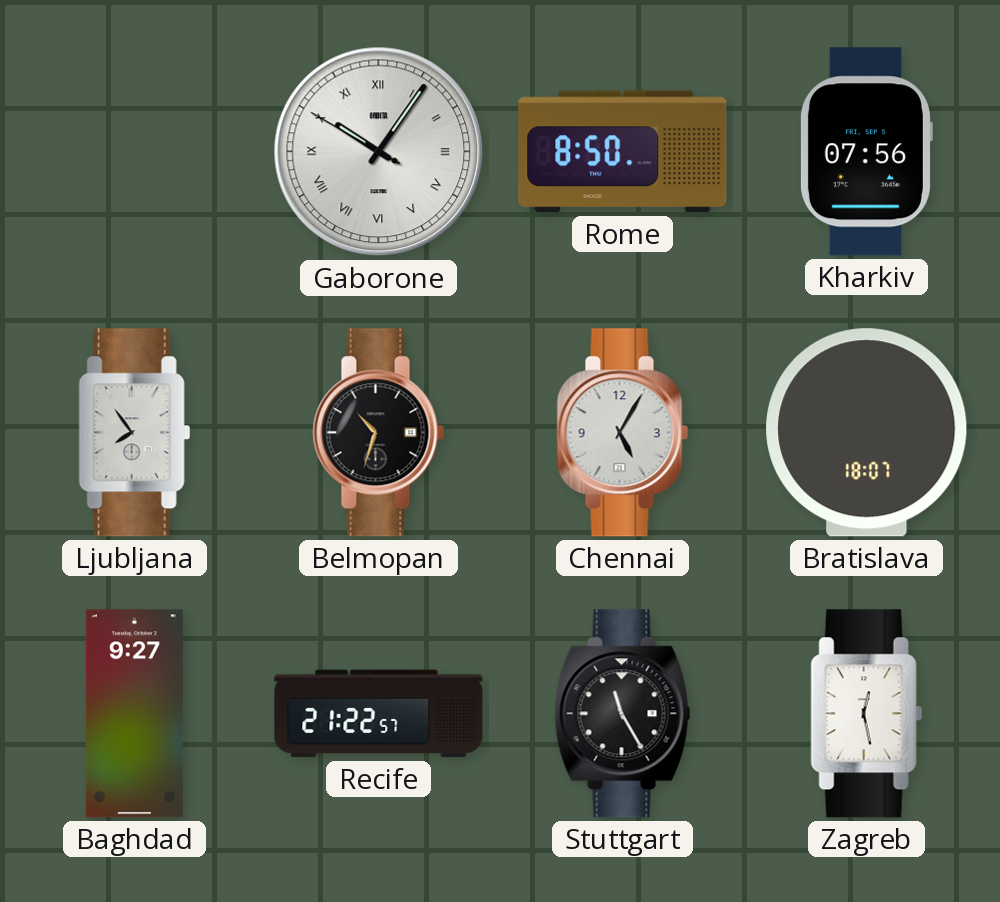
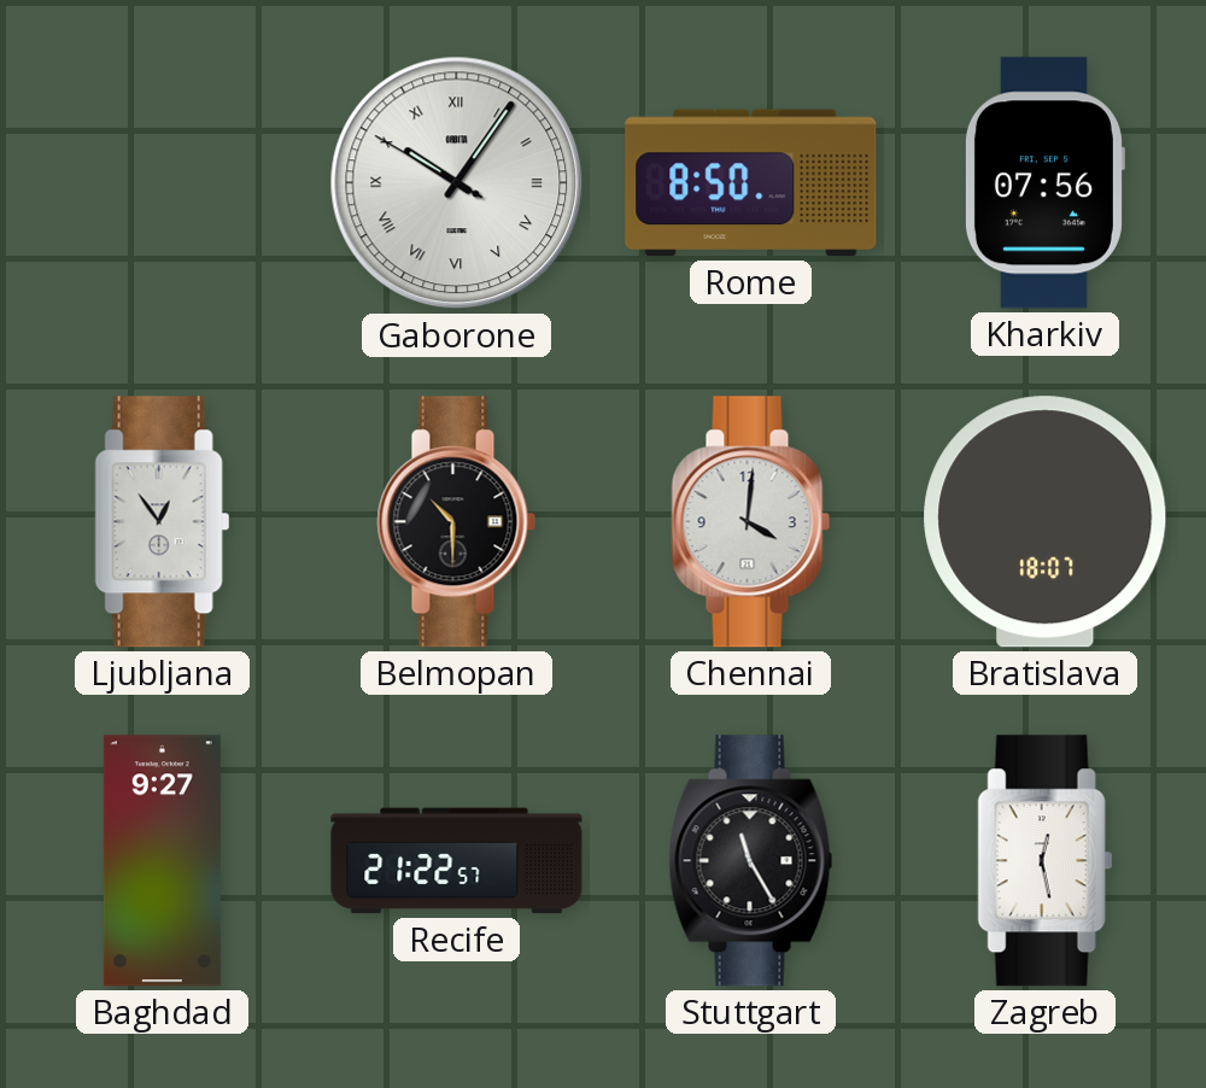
Ljubljana: 7:54 -> 12:54
Belmopan: 10:33 -> 10:30
Chennai: 5:05 -> 4:01
